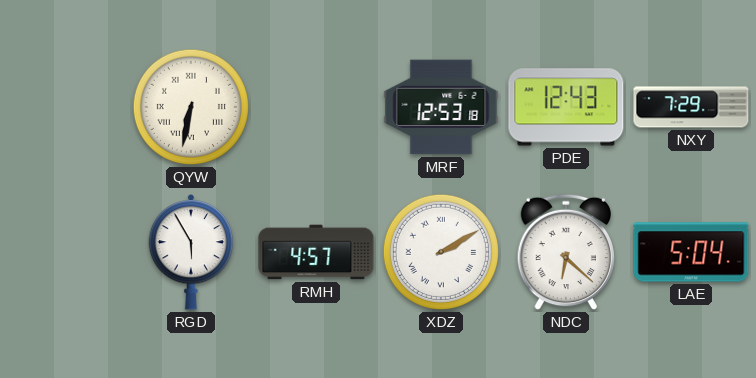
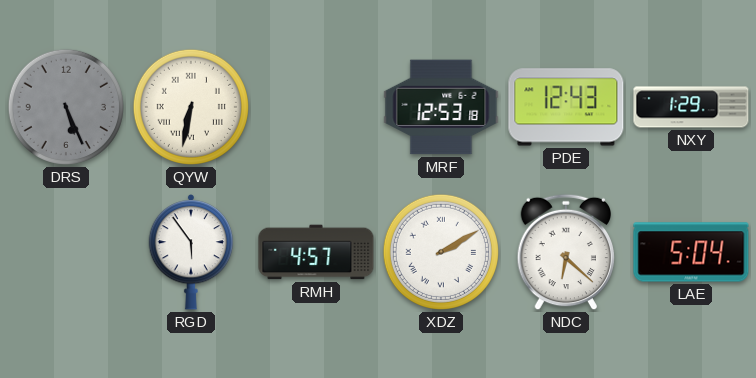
DRS: none -> 5:26
NXY: 7:29 -> 1:29
RGD: 5:55 -> 5:54
